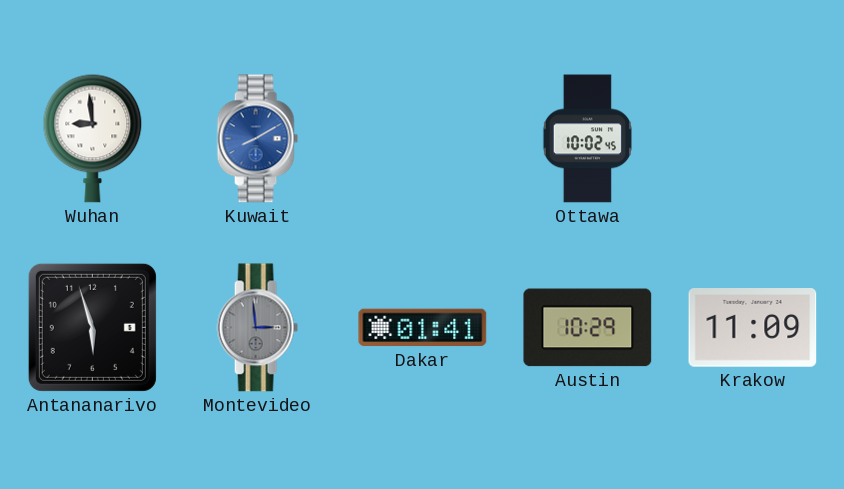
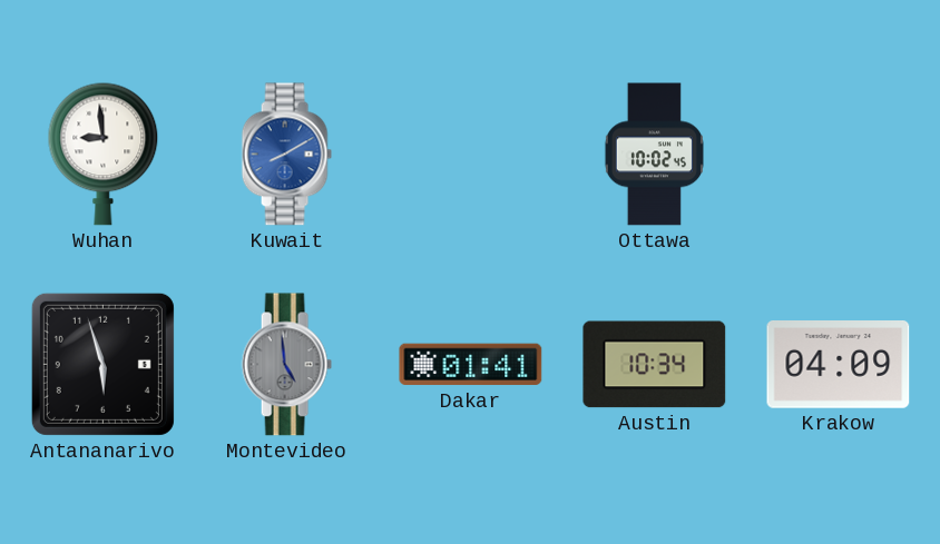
Montevideo: 2:59 -> 4:59
Austin: 10:29 -> 10:34
Krakow: 11:09 -> 04:09
